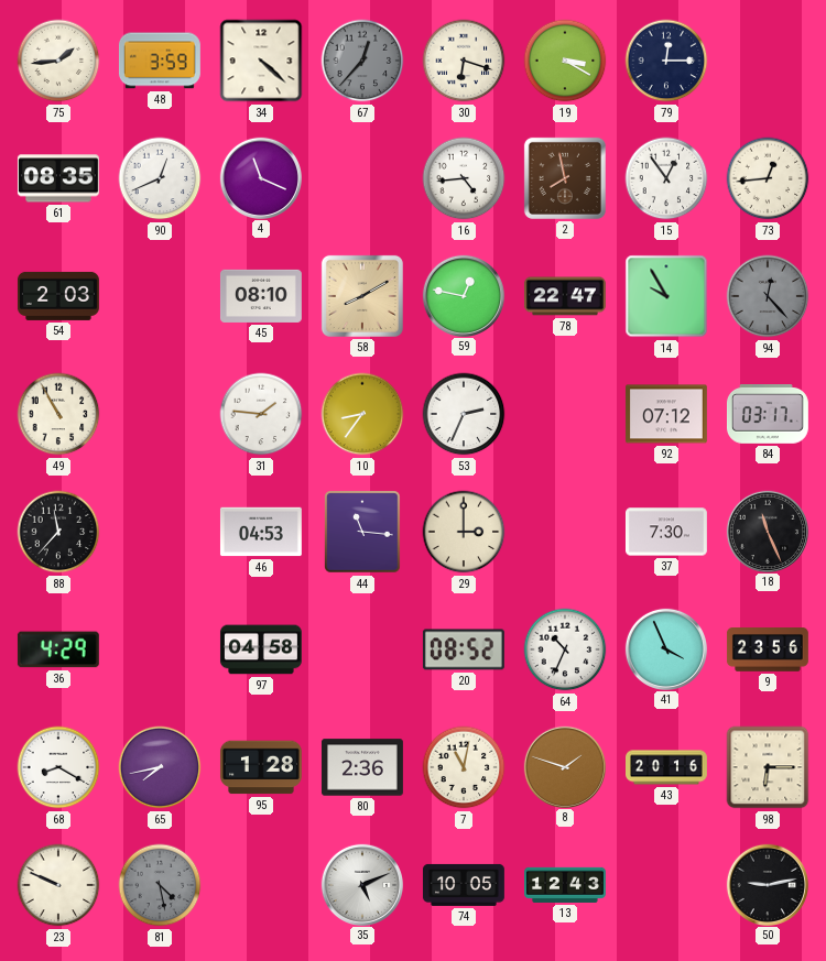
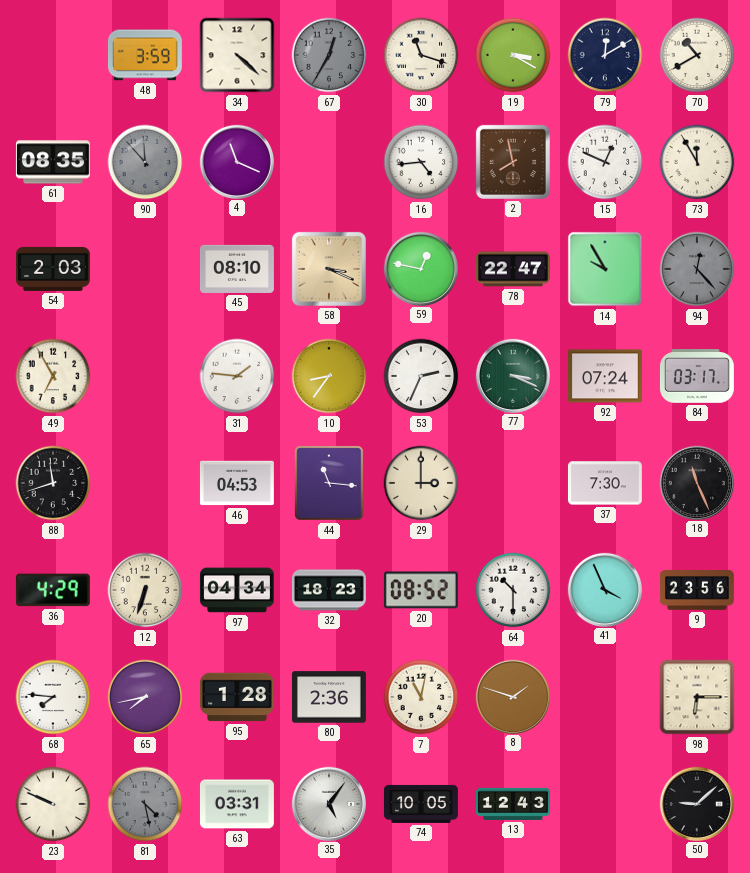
75: 1:44 -> none
67: 12:37 -> 12:35
30: 6:18 -> 11:18
79: 12:15 -> 12:10
70: none -> 10:40
90: 12:41 -> 11:53
90 dial: white -> grey
15: 12:54 -> 12:49
73: 12:44 -> 11:55
58: 8:10 -> 3:19
49: 10:55 -> 6:55
77: none -> 3:19
92: 07:12 -> 07:24
88: 11:37 -> 11:42
12: none -> 6:33
97: 04:58 -> 04:34
32: none -> 18:23
64: 10:34 -> 10:30
68: 8:20 -> 7:46
43: 20:16 -> none
63: none -> 03:31
35: 5:11 -> 5:06
50: 9:13 -> 9:08
